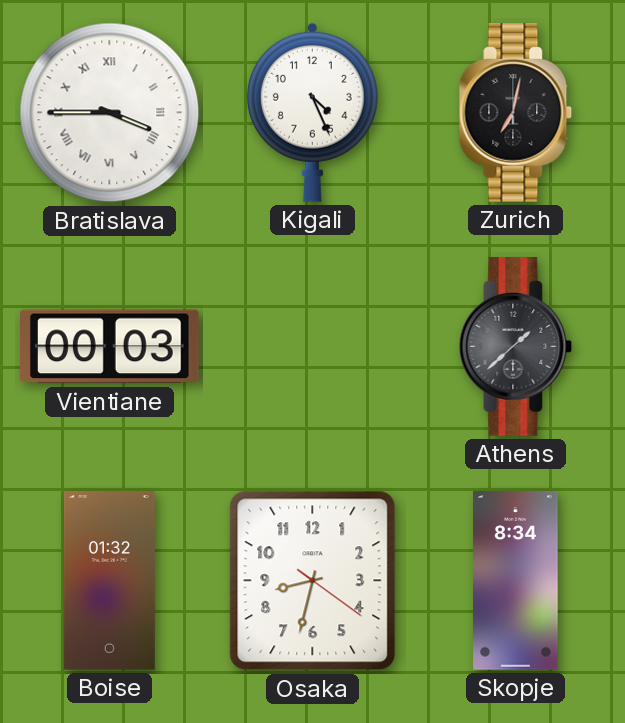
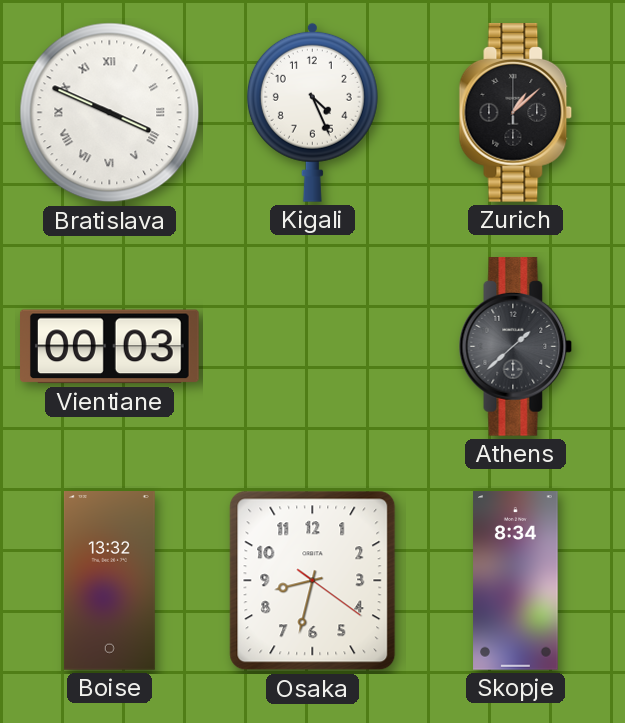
Bratislava: 3:45 -> 3:49
Zurich: 7:02 -> 1:08
Boise: 01:32 -> 13:32
